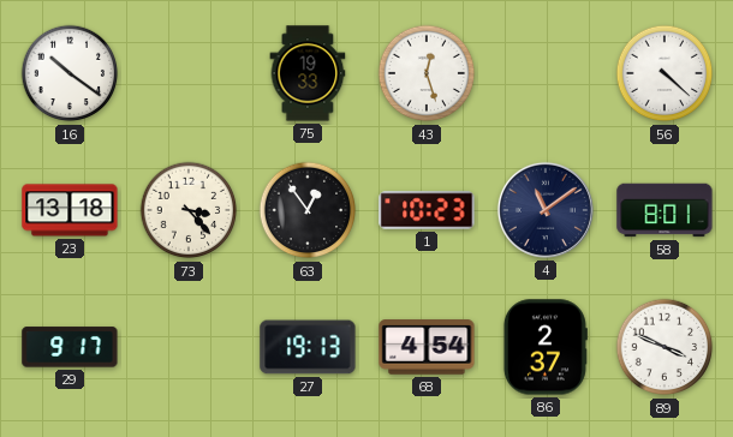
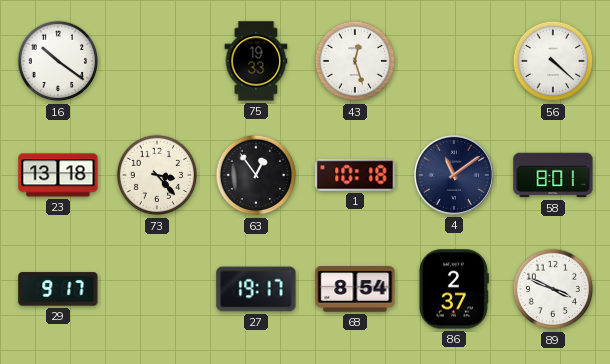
1: 10:23 -> 10:18
27: 19:13 -> 19:17
68: 4:54 -> 8:54
